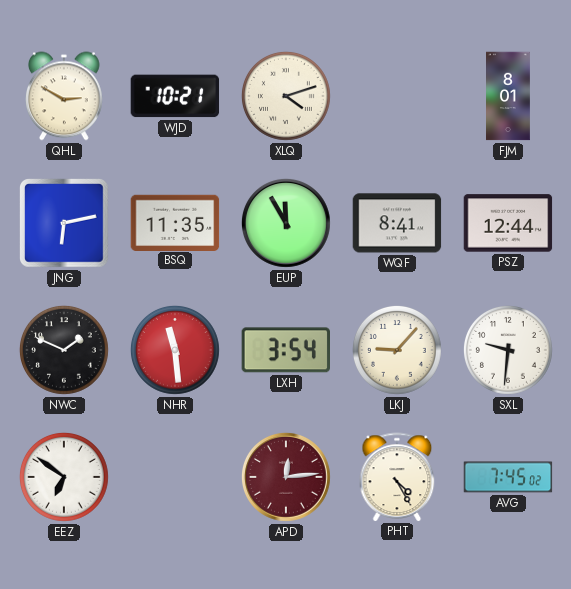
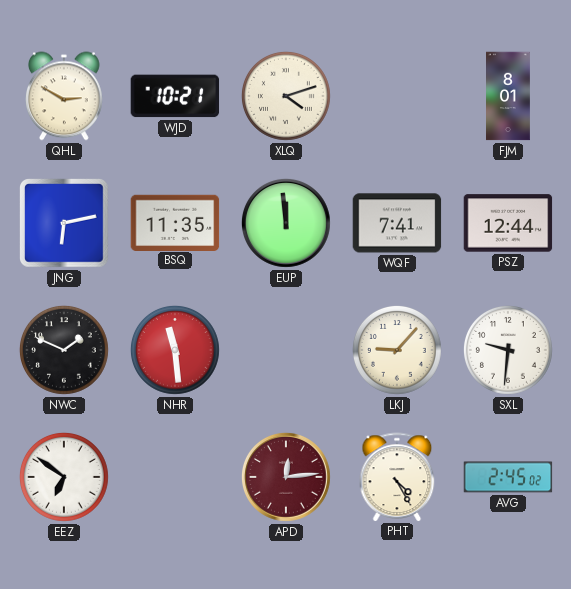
EUP: 11:55 -> 11:59
WQF: 8:41 -> 7:41
LXH: 3:54 -> none
AVG: 7:45 -> 2:45
